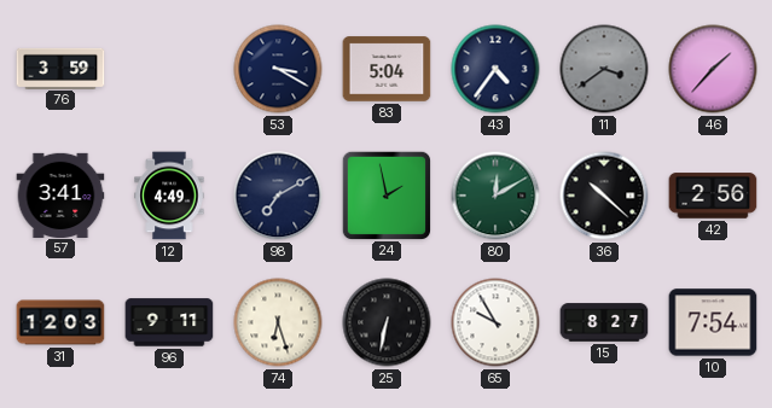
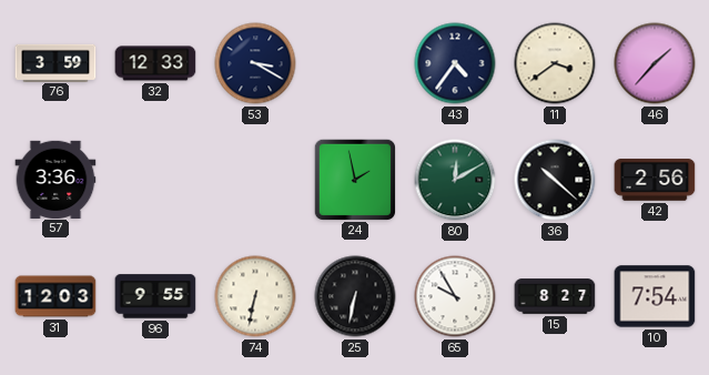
32: none -> 12:33
83: 5:04 -> none
11 dial: grey -> cream
57: 3:41 -> 3:36
12: 4:49 -> none
98: 7:10 -> none
96: 9:11 -> 9:55
74: 6:27 -> 6:32
